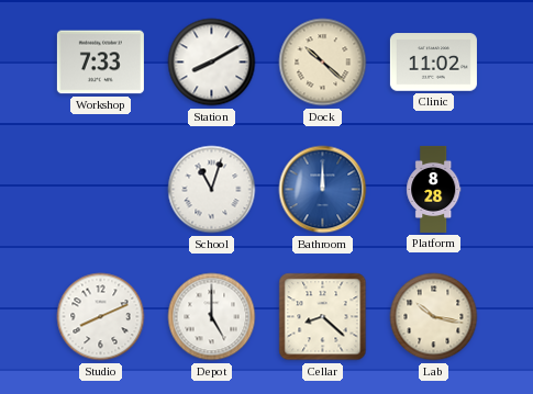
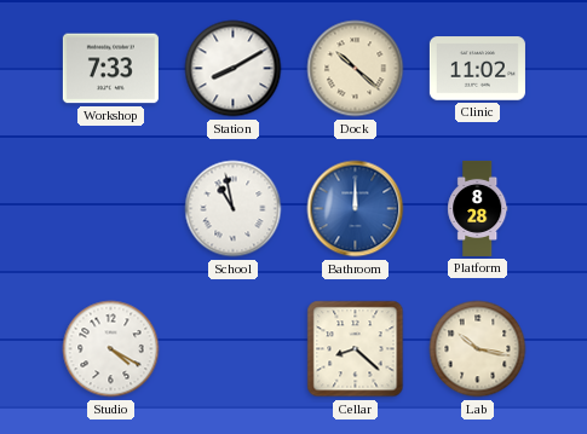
School: 11:03 -> 10:58
Studio: 8:11 -> 4:20
Depot: 5:00 -> none
